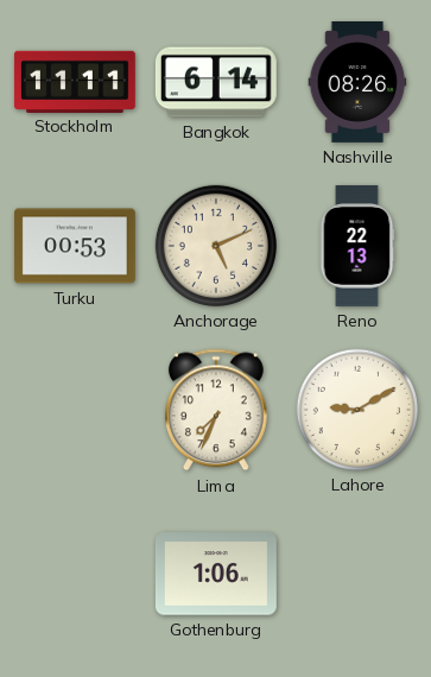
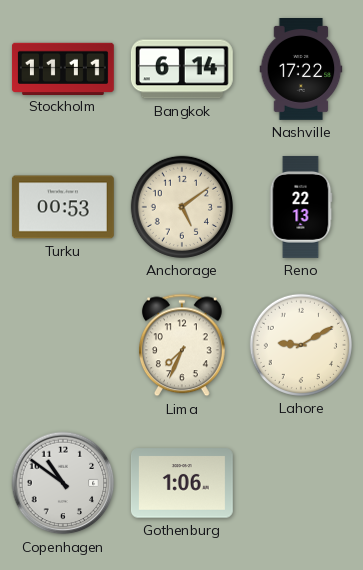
Nashville: 08:26 -> 17:22
Anchorage: 5:11 -> 5:09
Copenhagen: none -> 10:51
